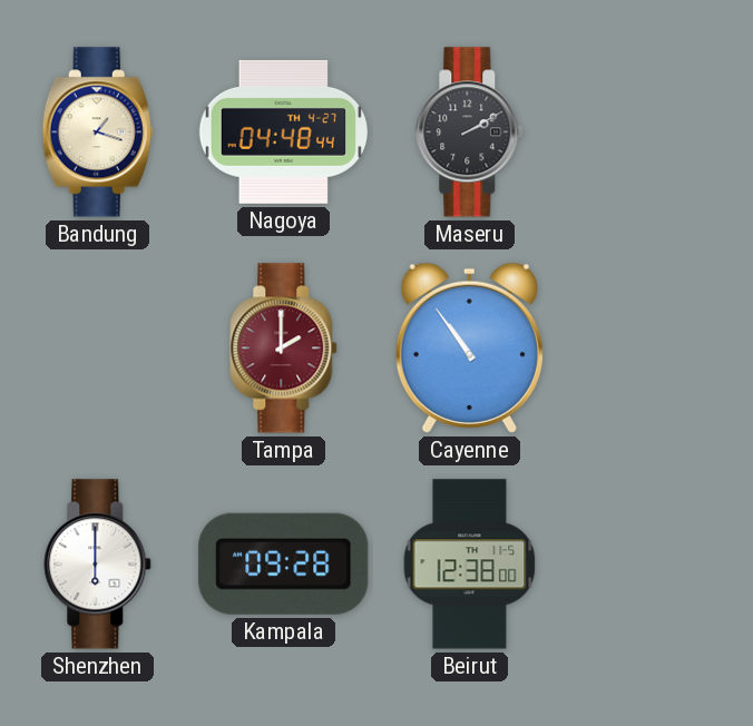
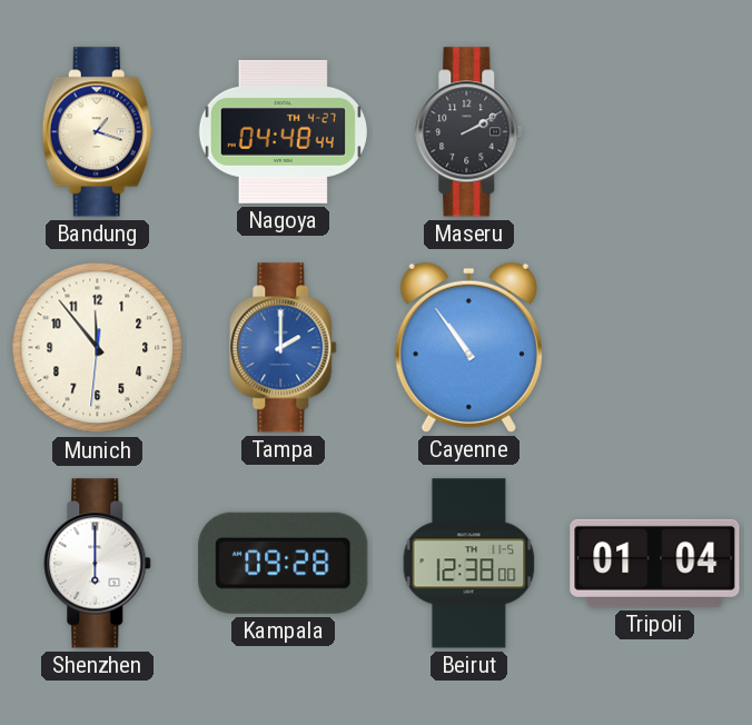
Munich: none -> 11:53
Tampa dial: burgundy -> blue
Tripoli: none -> 01:04
